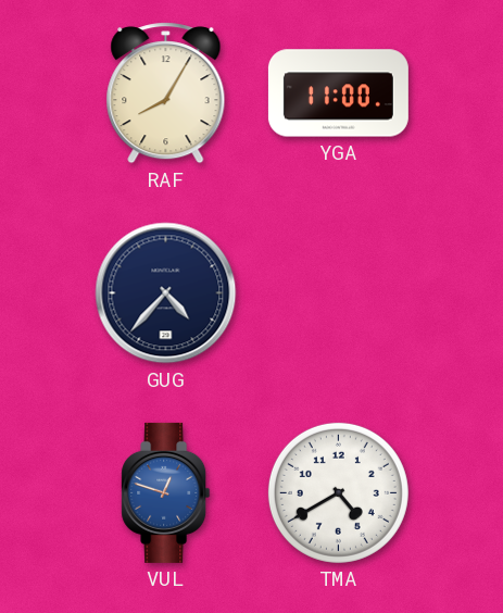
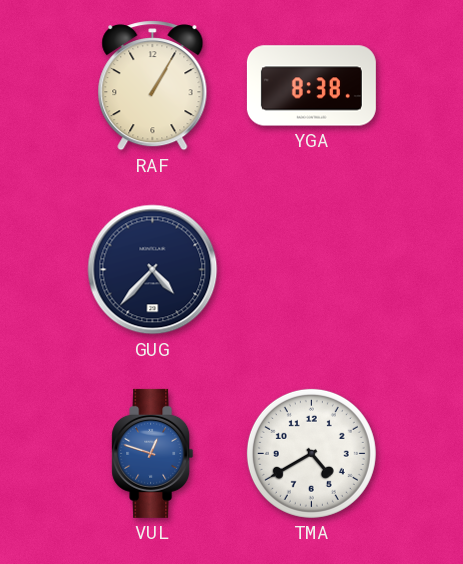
RAF: 8:05 -> 1:05
YGA: 11:00 -> 8:38
